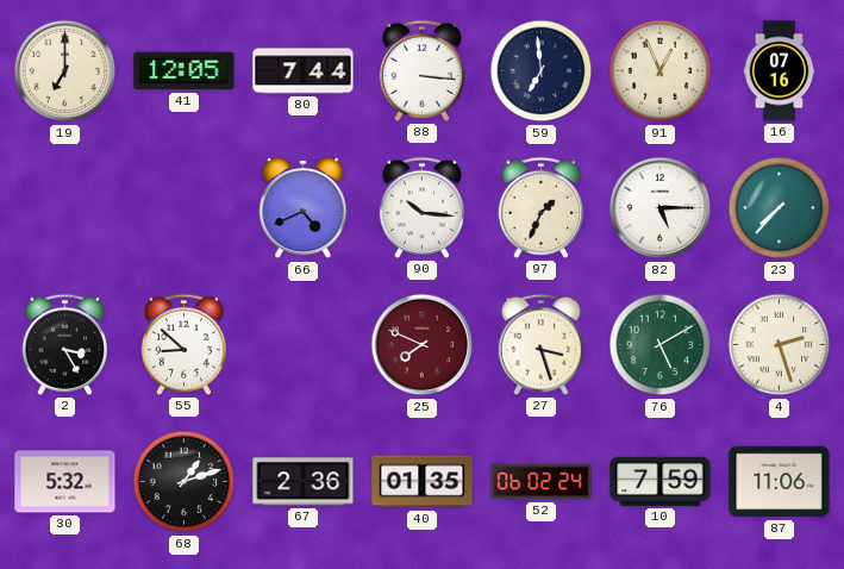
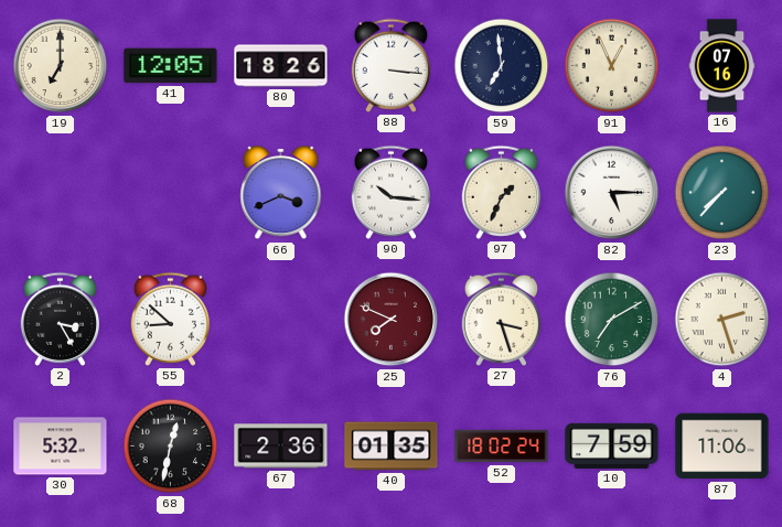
80: 7:44 -> 18:26
66: 4:41 -> 3:41
76: 5:10 -> 7:10
68: 1:12 -> 12:32
52: 06:02 -> 18:02
